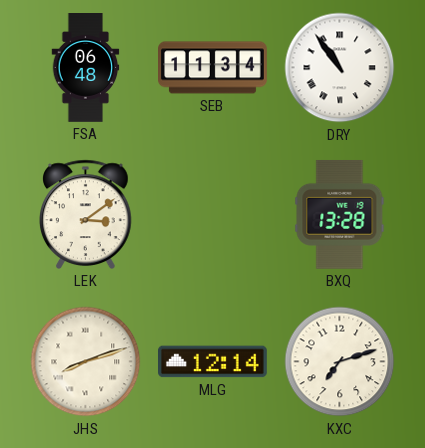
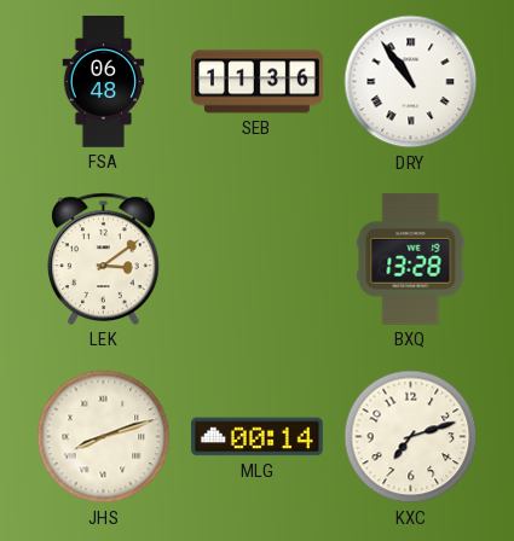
SEB: 11:34 -> 11:36
MLG: 12:14 -> 00:14
